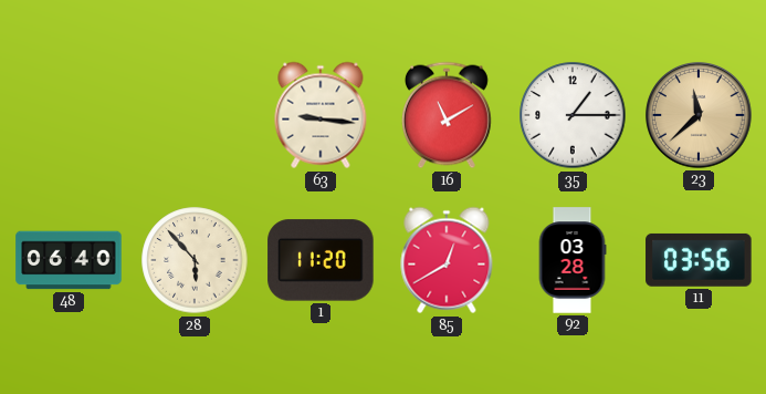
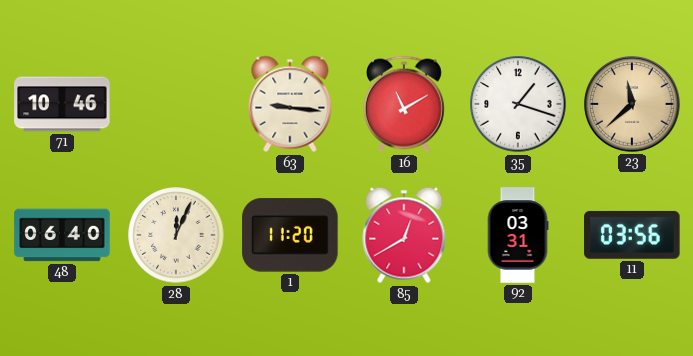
71: none -> 10:46
35: 1:15 -> 1:18
28: 5:53 -> 12:04
92: 03:28 -> 03:31
